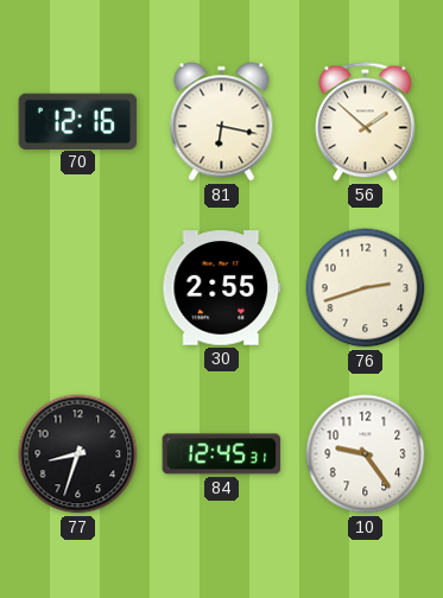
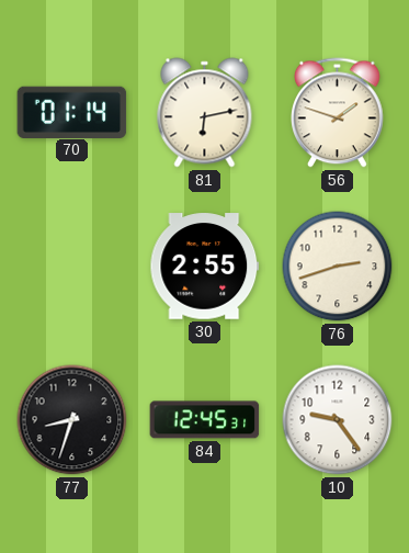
70: 12:16 -> 01:14
81: 6:17 -> 6:13
56: 1:52 -> 1:48
